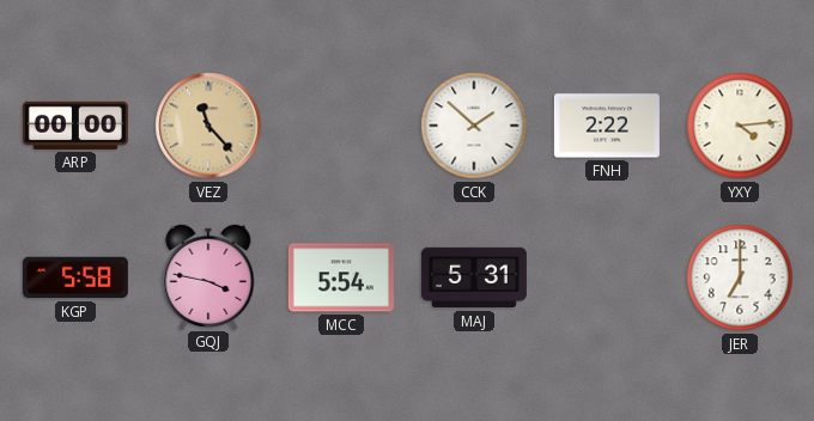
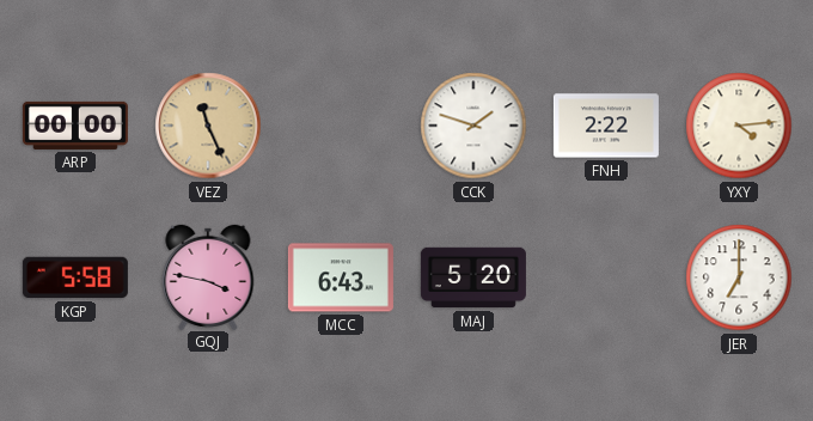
VEZ: 11:23 -> 11:26
CCK: 1:52 -> 1:48
MCC: 5:54 -> 6:43
MAJ: 5:31 -> 5:20
